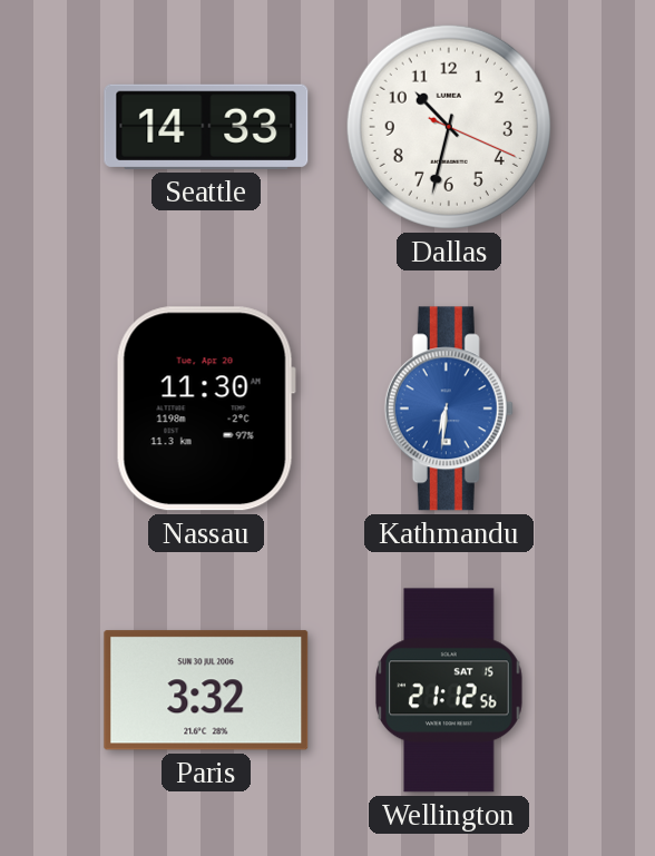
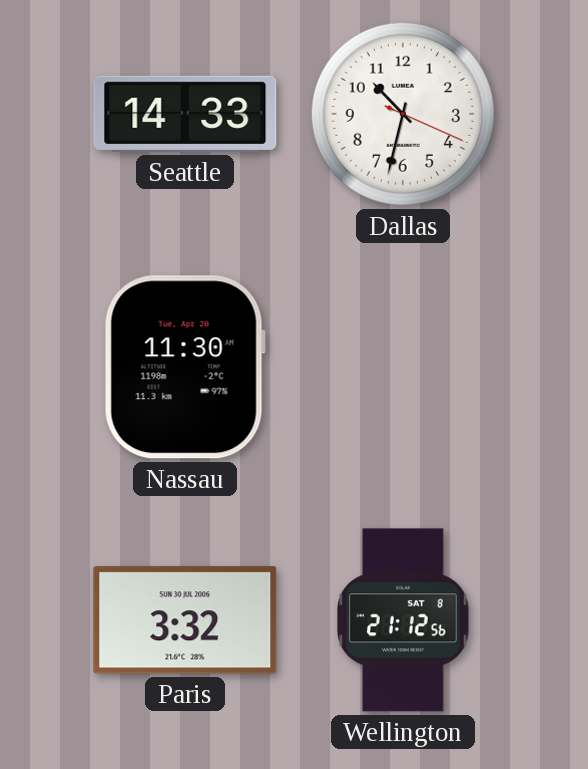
Kathmandu: 6:31 -> none
Wellington date: SAT 15 -> SAT 8
